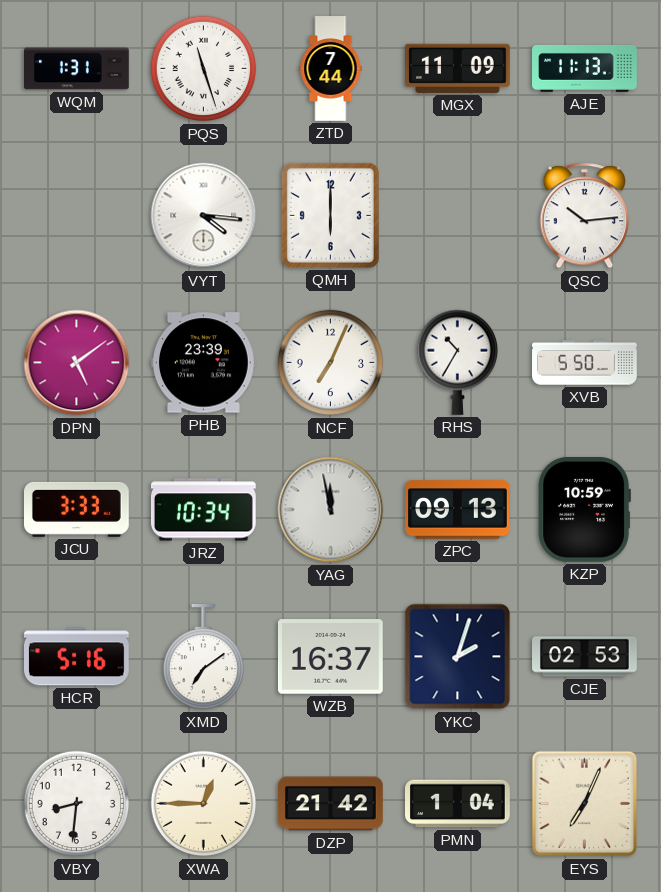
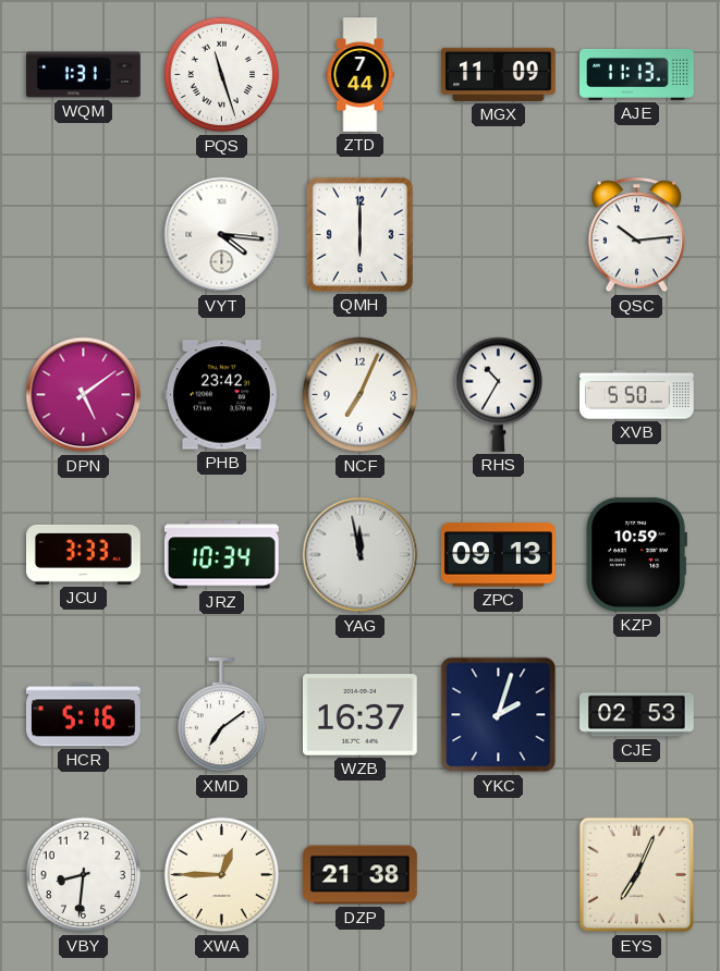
PHB: 23:39 -> 23:42
DZP: 21:42 -> 21:38
PMN: 1:04 -> none
